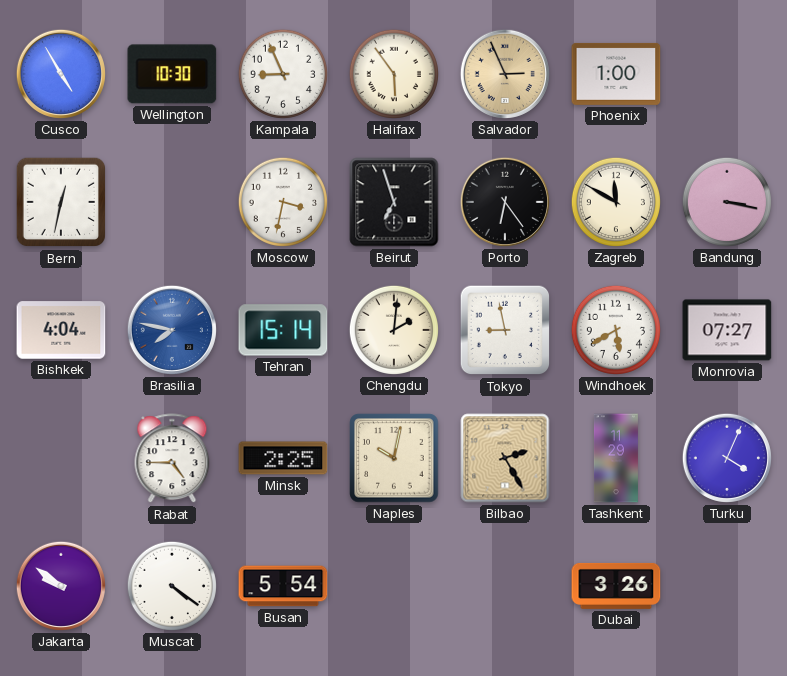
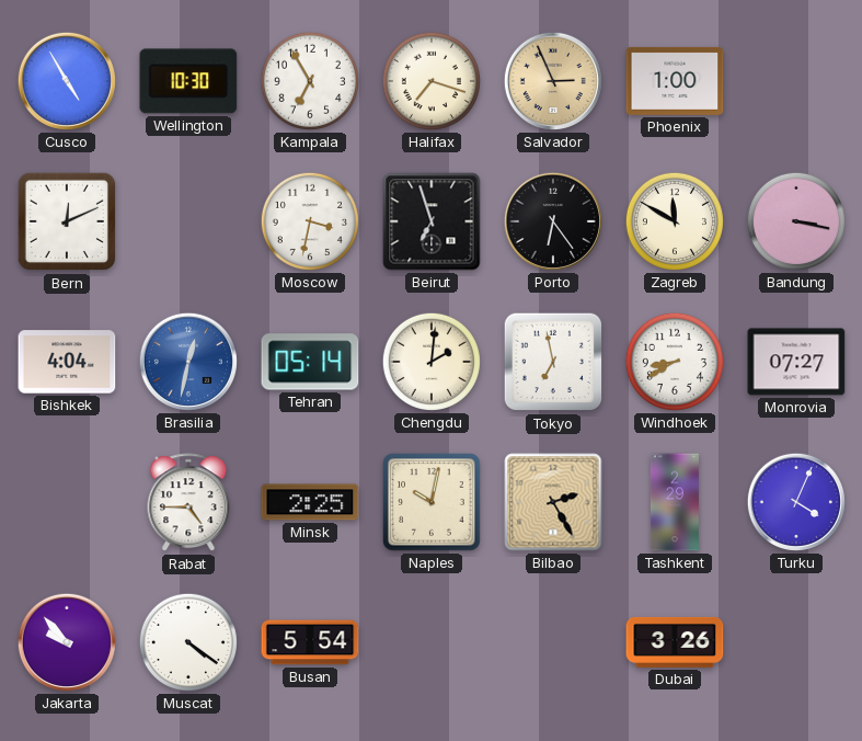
Kampala: 8:56 -> 6:55
Halifax: 5:54 -> 7:18
Bern: 12:32 -> 12:11
Brasilia: 7:47 -> 12:32
Tehran: 15:14 -> 05:14
Tokyo: 8:58 -> 6:58
Windhoek: 5:40 -> 8:40
Tashkent: 11:29 -> 2:29
Jakarta: 9:51 -> 9:53
